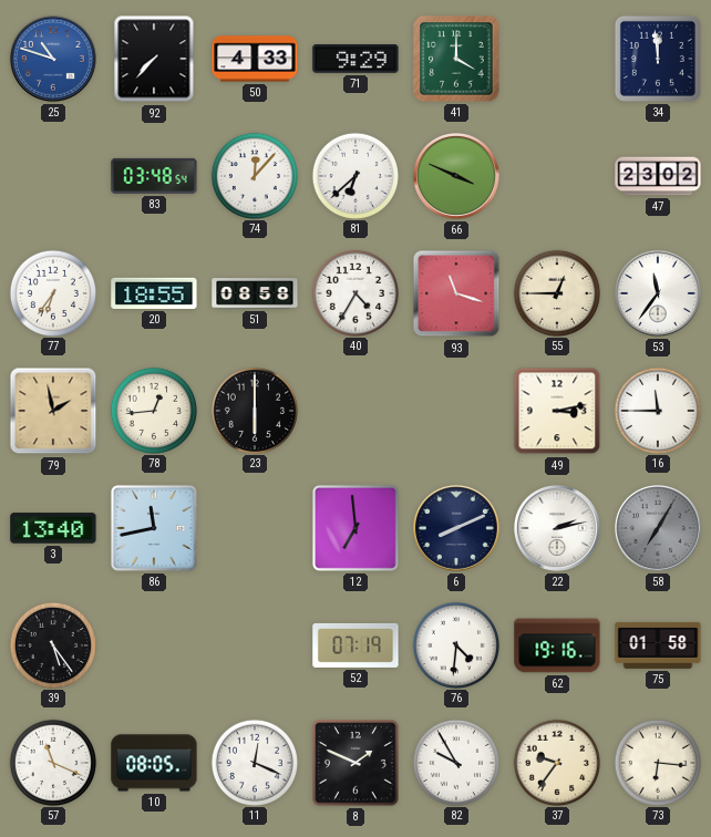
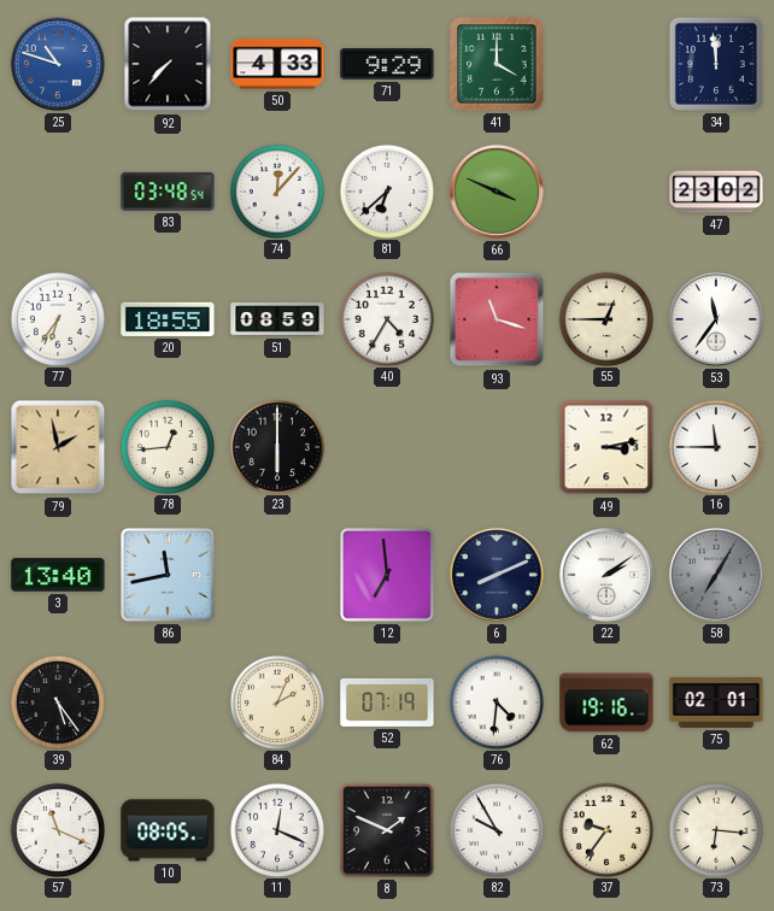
51: 08:58 -> 08:59
22: 2:13 -> 2:09
84: none -> 2:04
75: 01:58 -> 02:01
